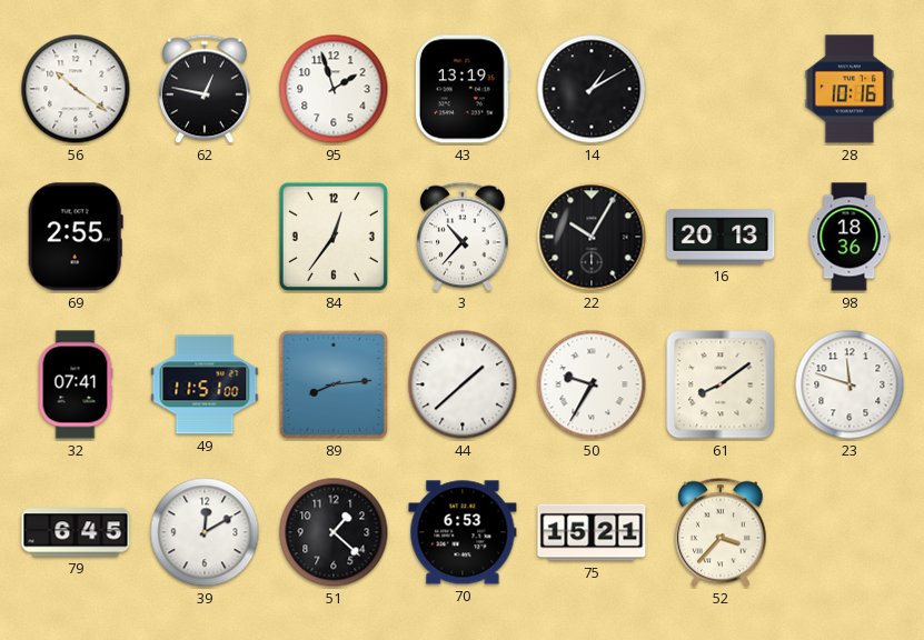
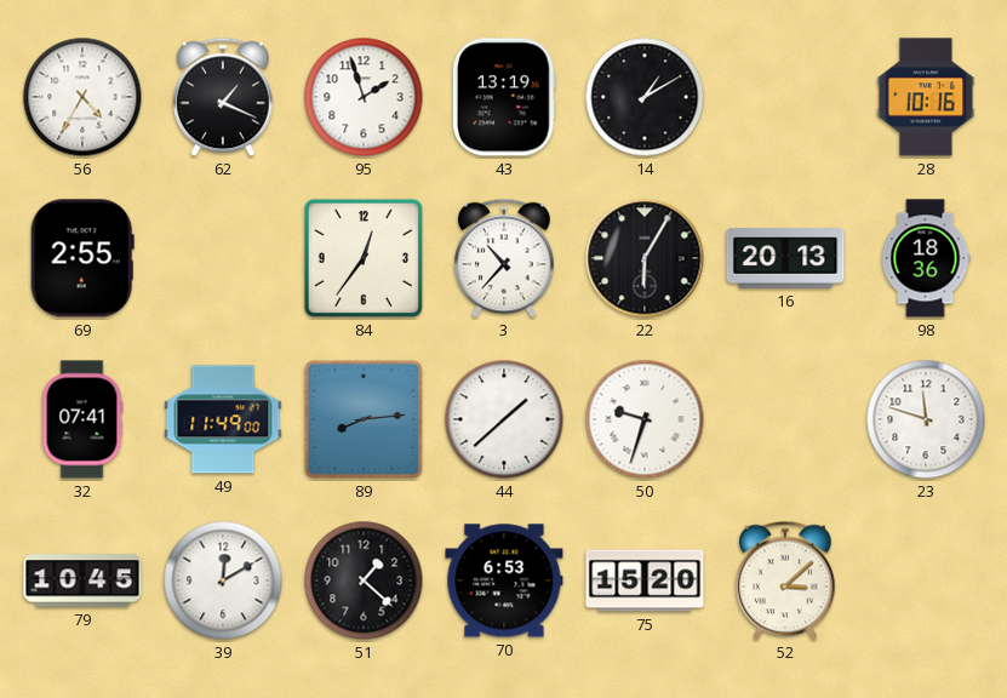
56: 10:21 -> 4:35
62: 12:47 -> 1:19
22: 10:05 -> 6:05
49: 11:51 -> 11:49
50: 9:35 -> 9:33
61: 8:09 -> none
79: 6:45 -> 10:45
75: 15:21 -> 15:20
52: 3:37 -> 3:08
